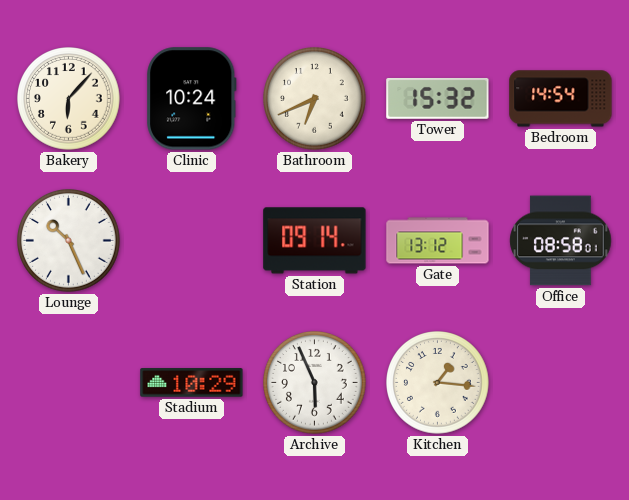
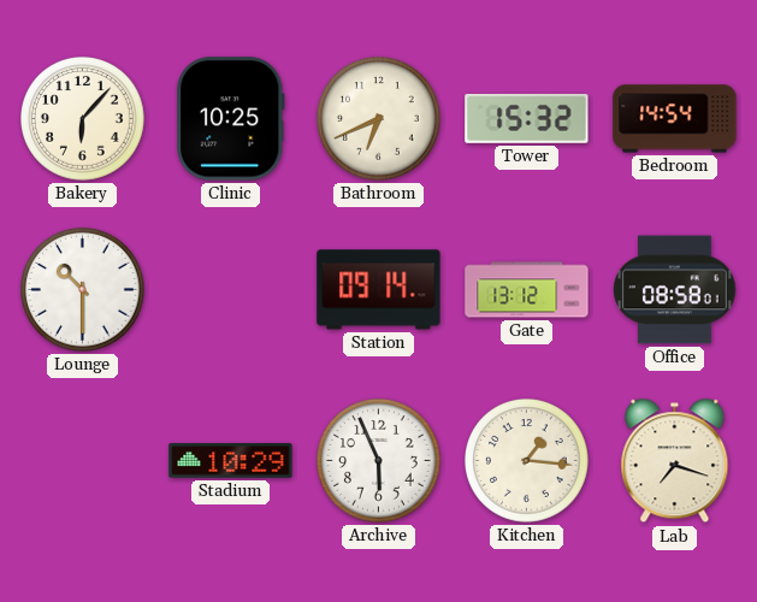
Clinic: 10:24 -> 10:25
Lounge: 10:26 -> 10:30
Lab: none -> 7:18
